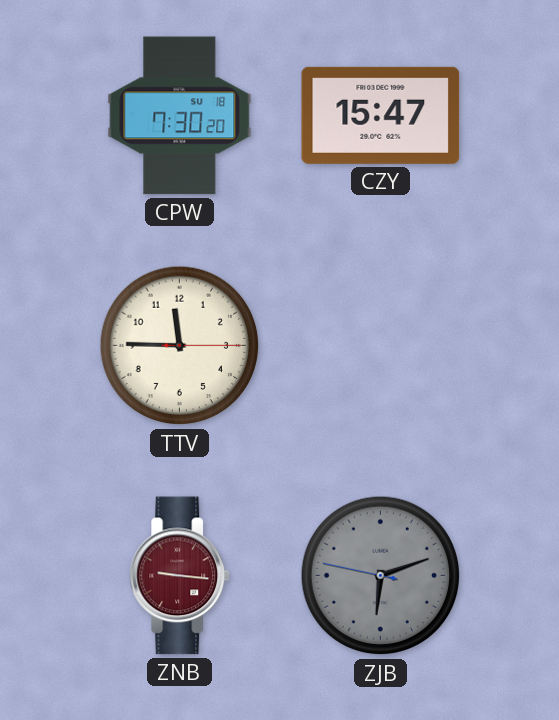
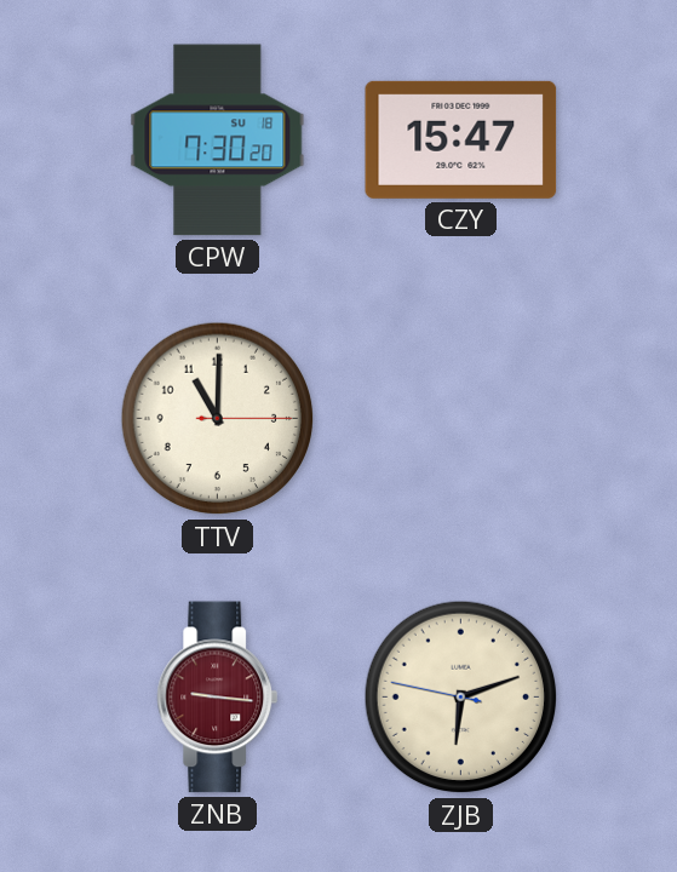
TTV: 11:45 -> 11:00
ZJB dial: grey -> cream
